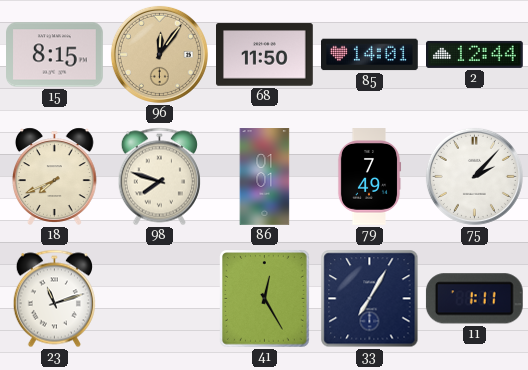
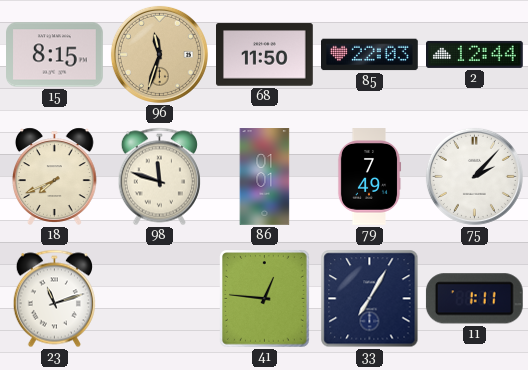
96: 12:06 -> 11:33
85: 14:01 -> 22:03
98: 7:48 -> 11:48
41: 12:25 -> 12:46
